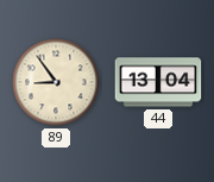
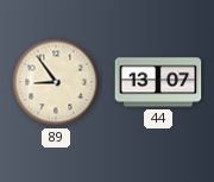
44: 13:04 -> 13:07
